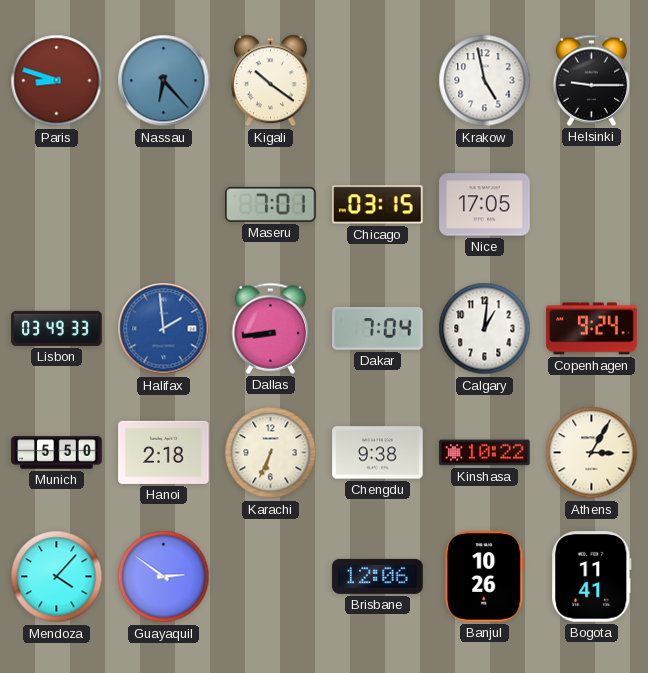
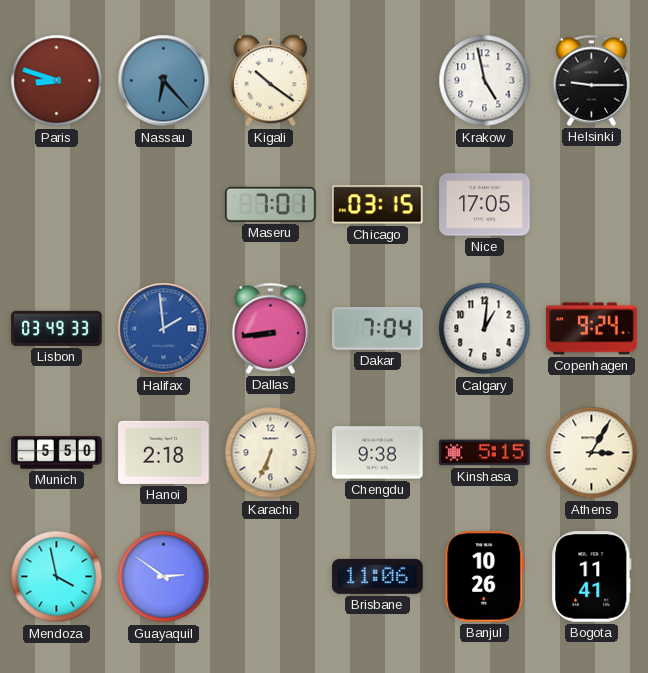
Kinshasa: 10:22 -> 5:15
Mendoza: 4:07 -> 3:58
Brisbane: 12:06 -> 11:06
